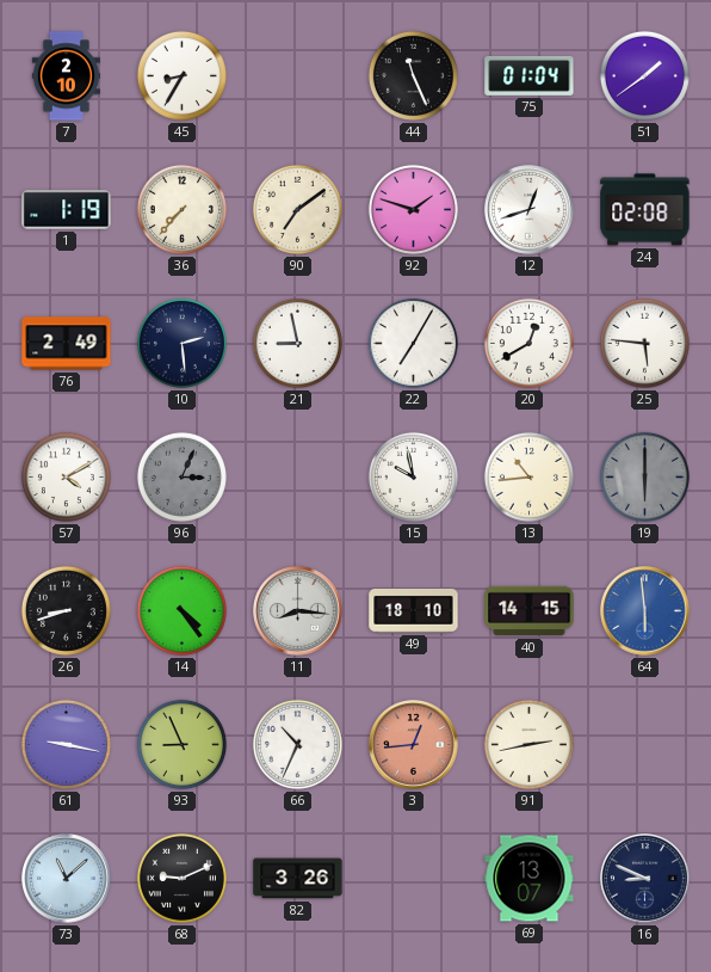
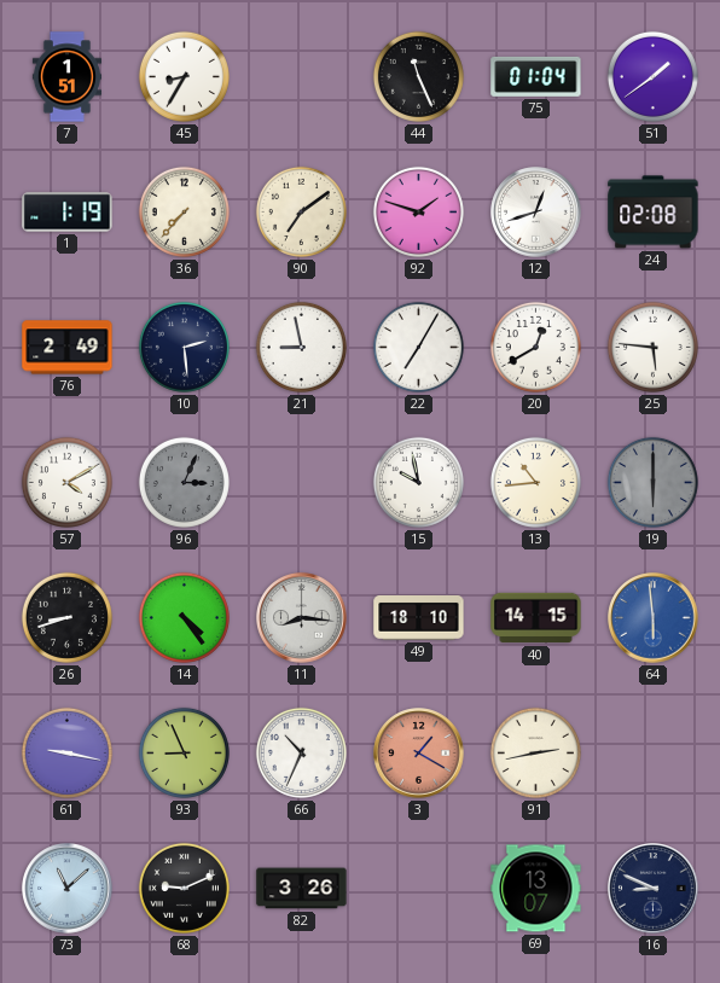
7: 2:10 -> 1:51
3: 12:44 -> 1:20
